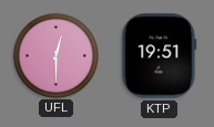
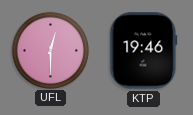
KTP: 19:51 -> 19:46
